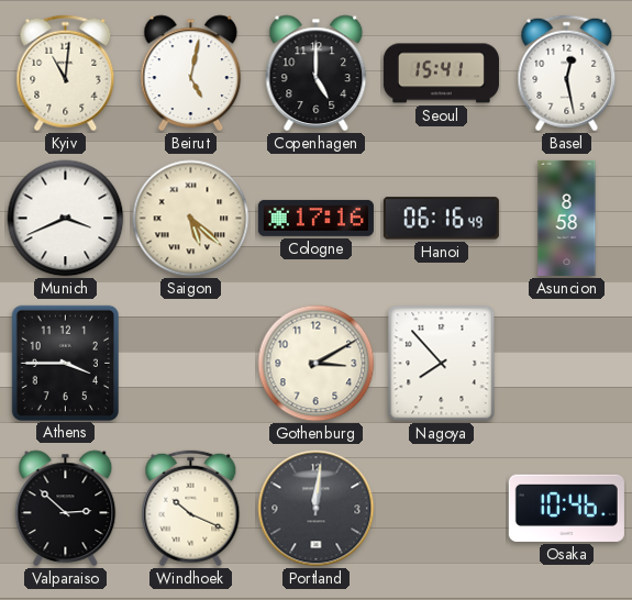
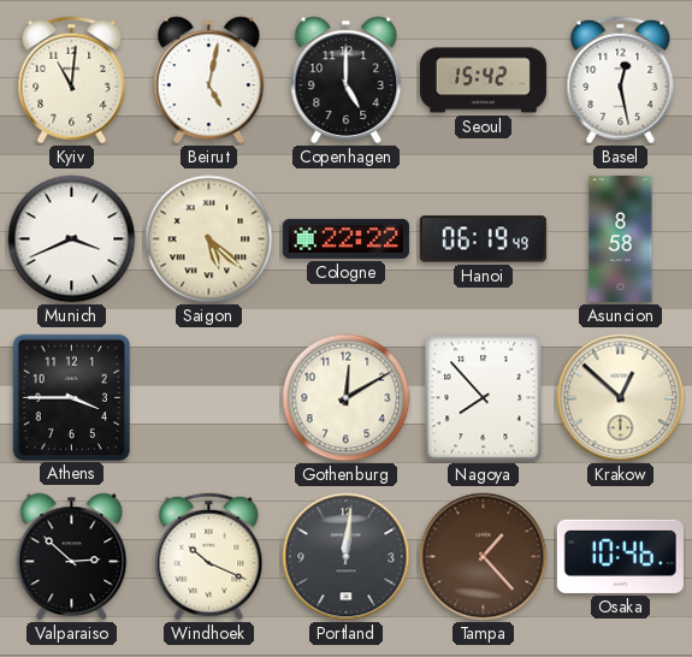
Seoul: 15:41 -> 15:42
Cologne: 17:16 -> 22:22
Hanoi: 06:16 -> 06:19
Gothenburg: 3:10 -> 12:10
Krakow: none -> 12:52
Tampa: none -> 1:23
